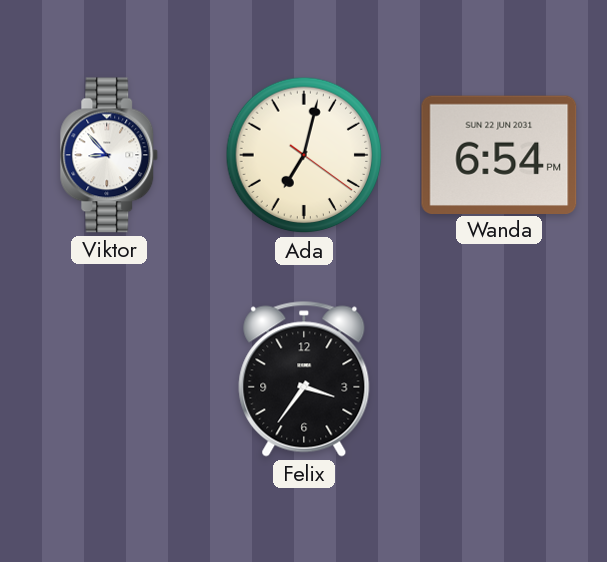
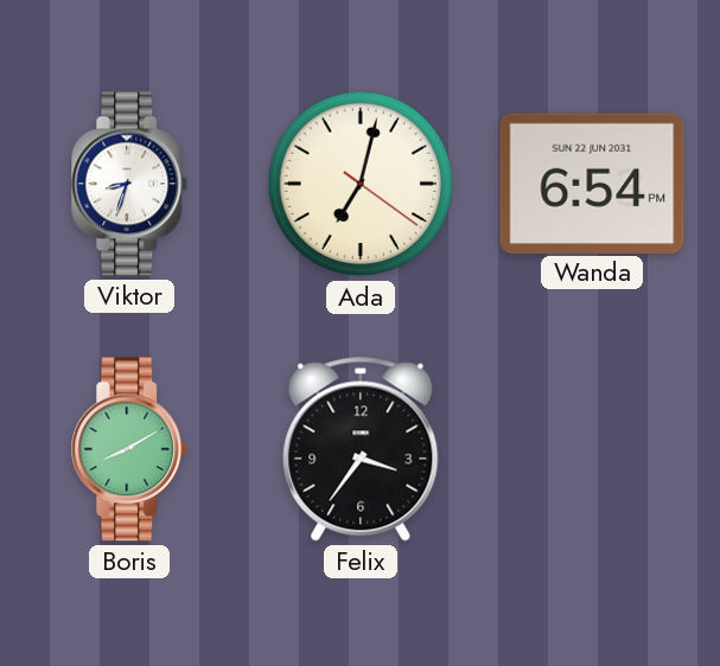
Viktor: 8:53 -> 8:33
Boris: none -> 8:10
